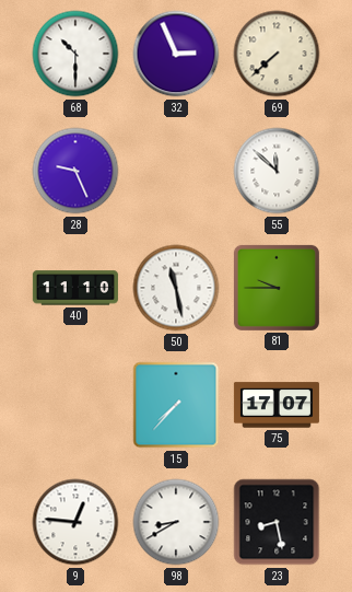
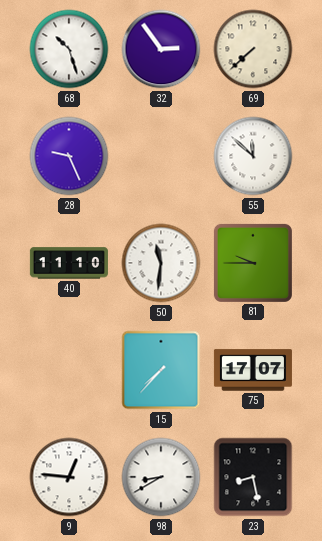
68: 10:30 -> 10:27
32: 2:56 -> 2:54
50: 11:28 -> 11:31
